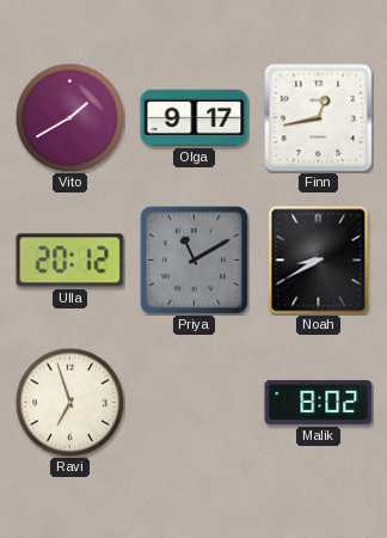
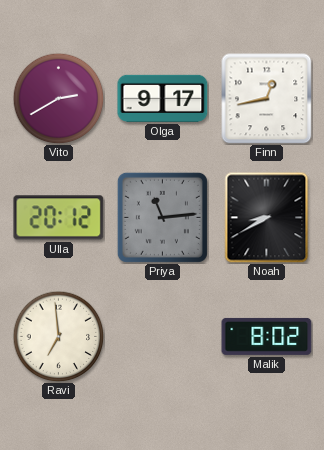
Vito: 1:40 -> 2:40
Priya: 11:10 -> 11:14
Ravi: 6:57 -> 6:59
